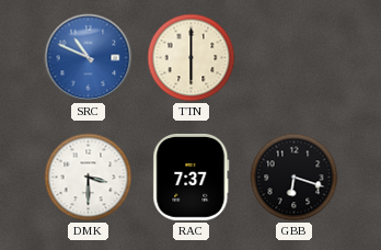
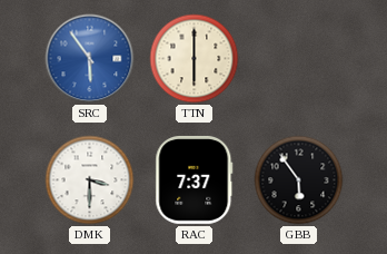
SRC: 10:49 -> 5:54
GBB: 6:18 -> 5:54
